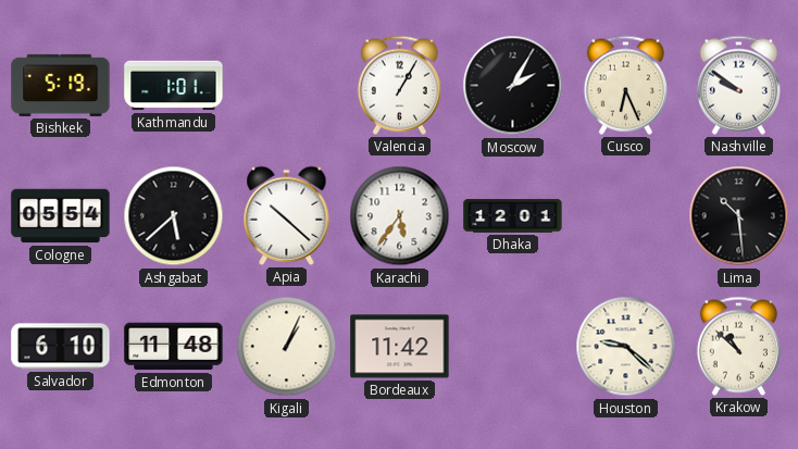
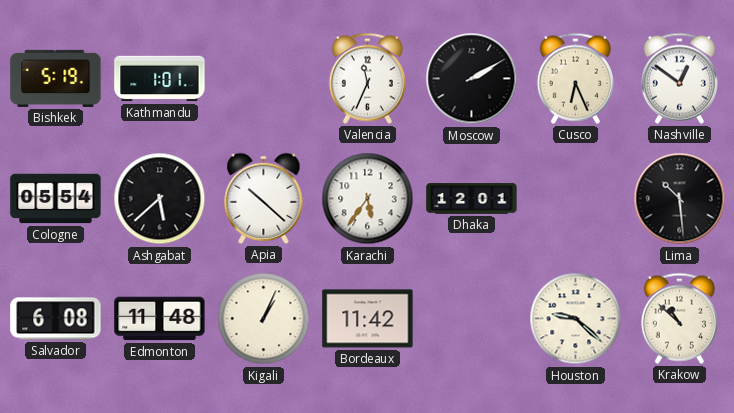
Valencia: 1:05 -> 11:34
Moscow: 2:05 -> 2:10
Nashville: 9:51 -> 12:51
Salvador: 6:10 -> 6:08
